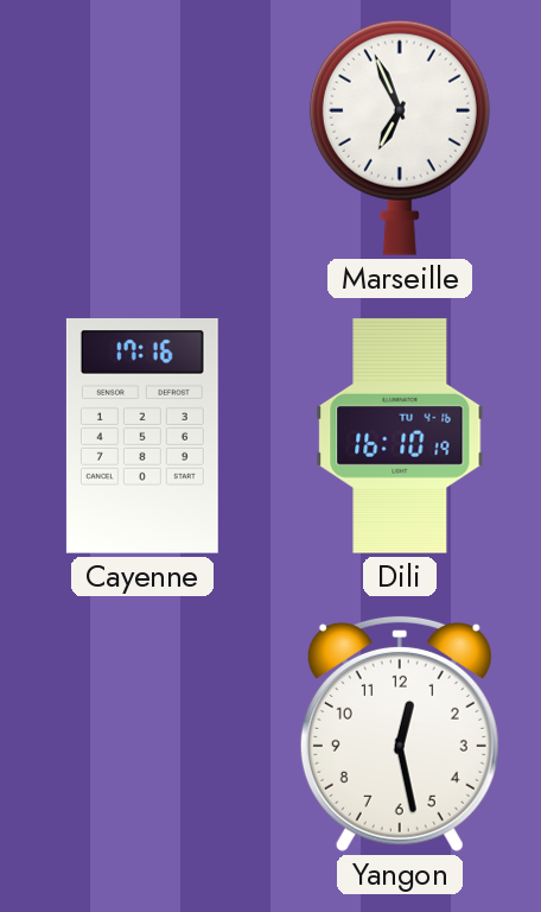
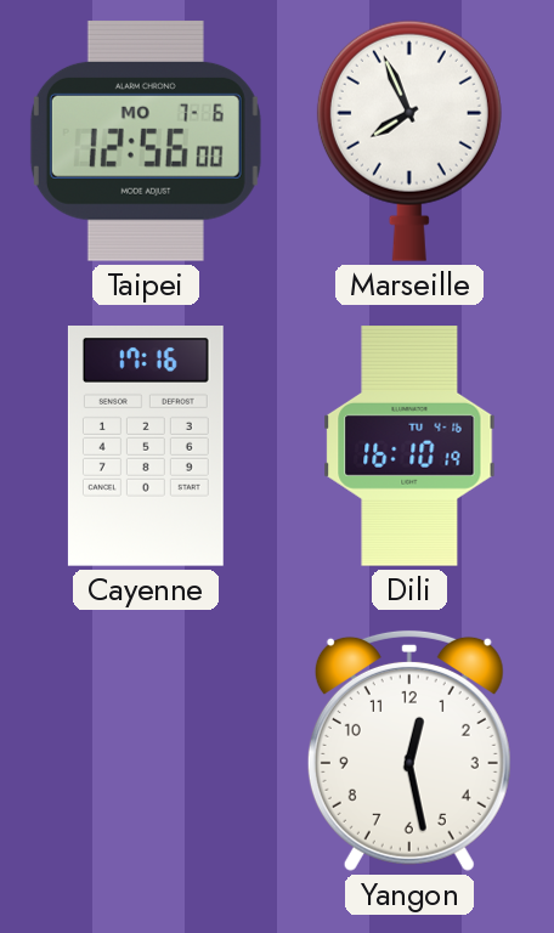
Taipei: none -> 12:56
Marseille: 6:56 -> 7:56
